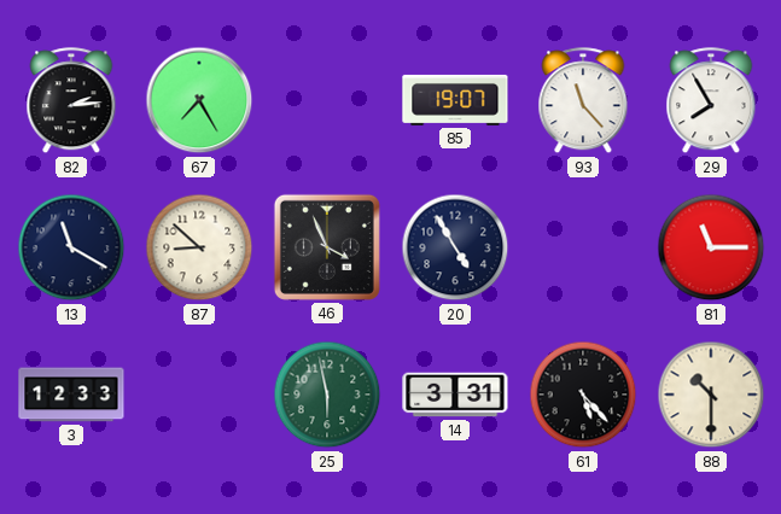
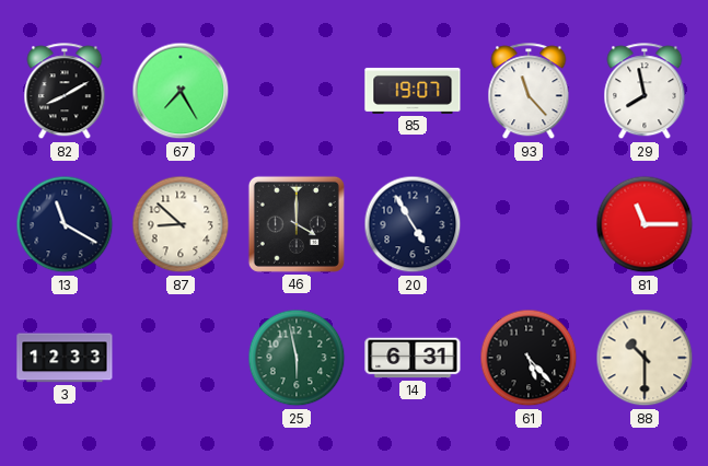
82: 2:14 -> 8:10
29: 7:55 -> 7:58
46: 3:56 -> 4:00
14: 3:31 -> 6:31
